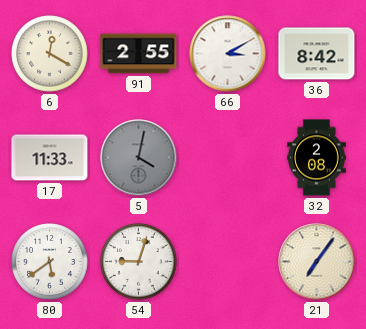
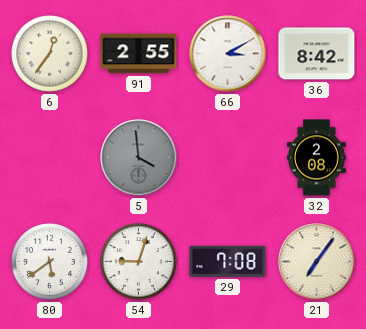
6: 12:20 -> 12:36
17: 11:33 -> none
5: 4:02 -> 3:59
29: none -> 7:08
